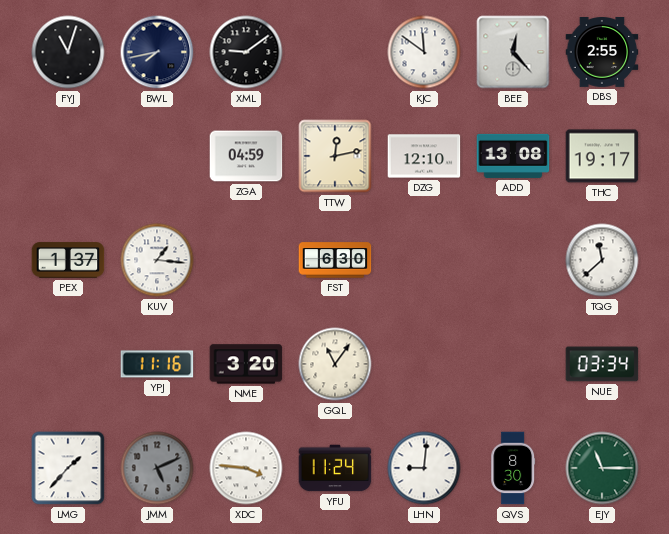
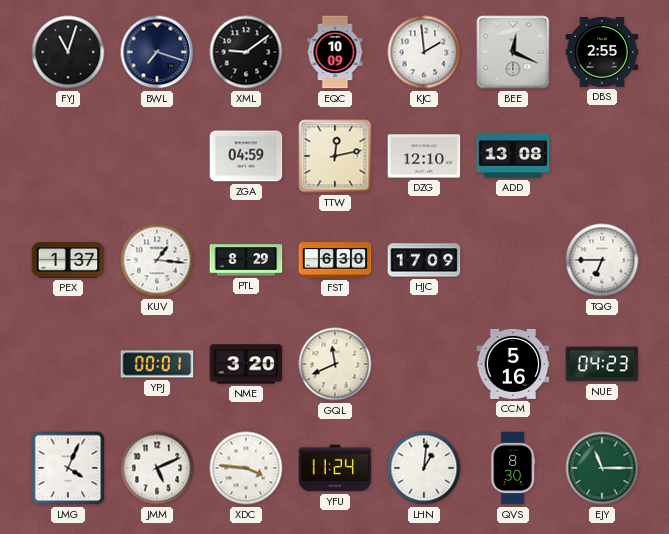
BWL: 7:43 -> 7:18
EQC: none -> 10:09
KJC: 11:51 -> 1:59
BEE: 12:23 -> 12:19
THC: 19:17 -> none
PTL: none -> 8:29
HJC: none -> 17:09
TQG: 11:38 -> 6:45
YPJ: 11:16 -> 00:01
GQL: 11:06 -> 11:41
CCM: none -> 5:16
NUE: 03:34 -> 04:23
LMG: 1:37 -> 4:04
JMM dial: grey -> white
LHN: 9:01 -> 1:01
